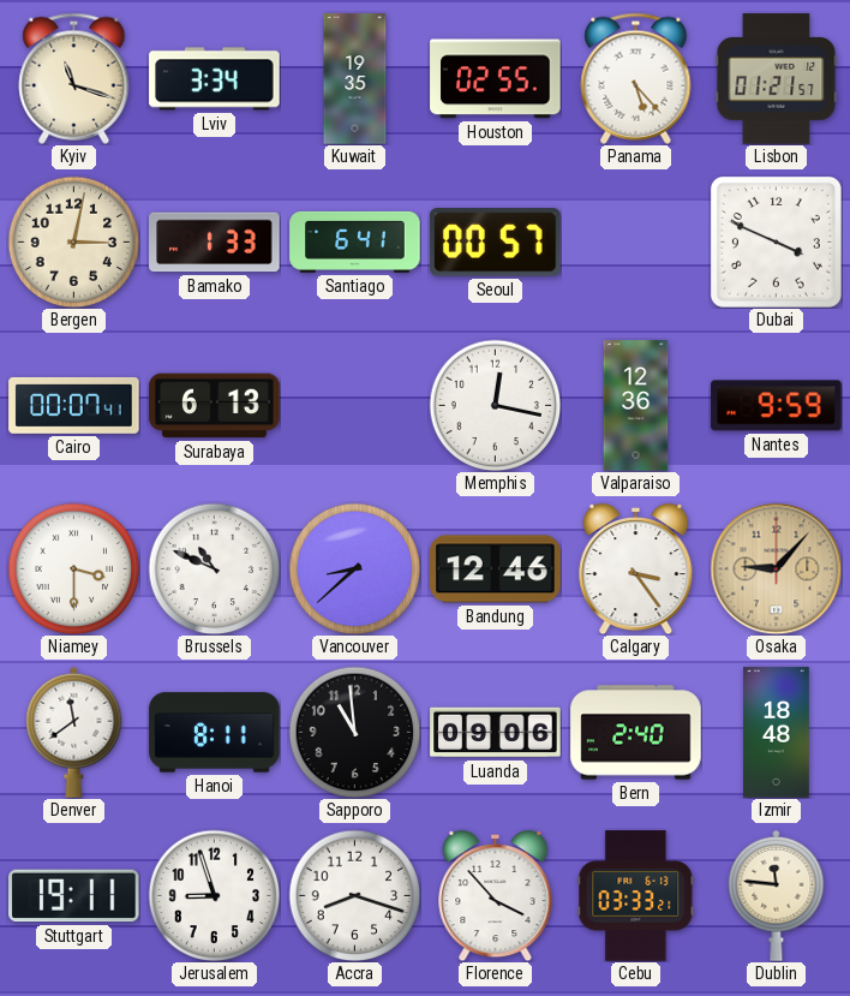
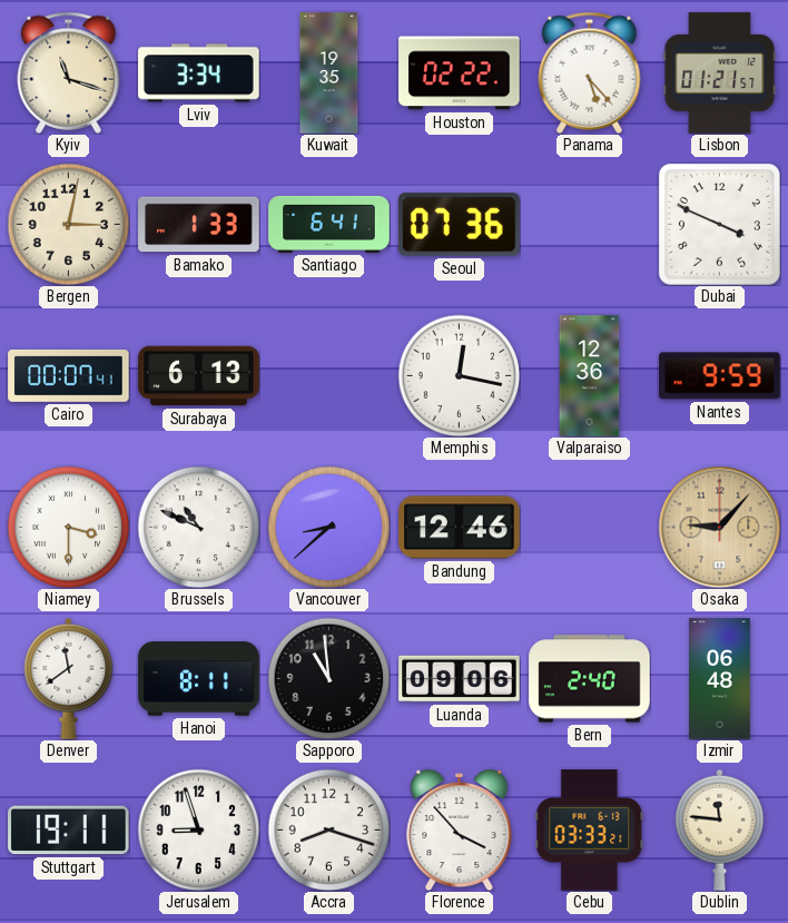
Houston: 02:55 -> 02:22
Seoul: 00:57 -> 07:36
Calgary: 3:24 -> none
Izmir: 18:48 -> 06:48
